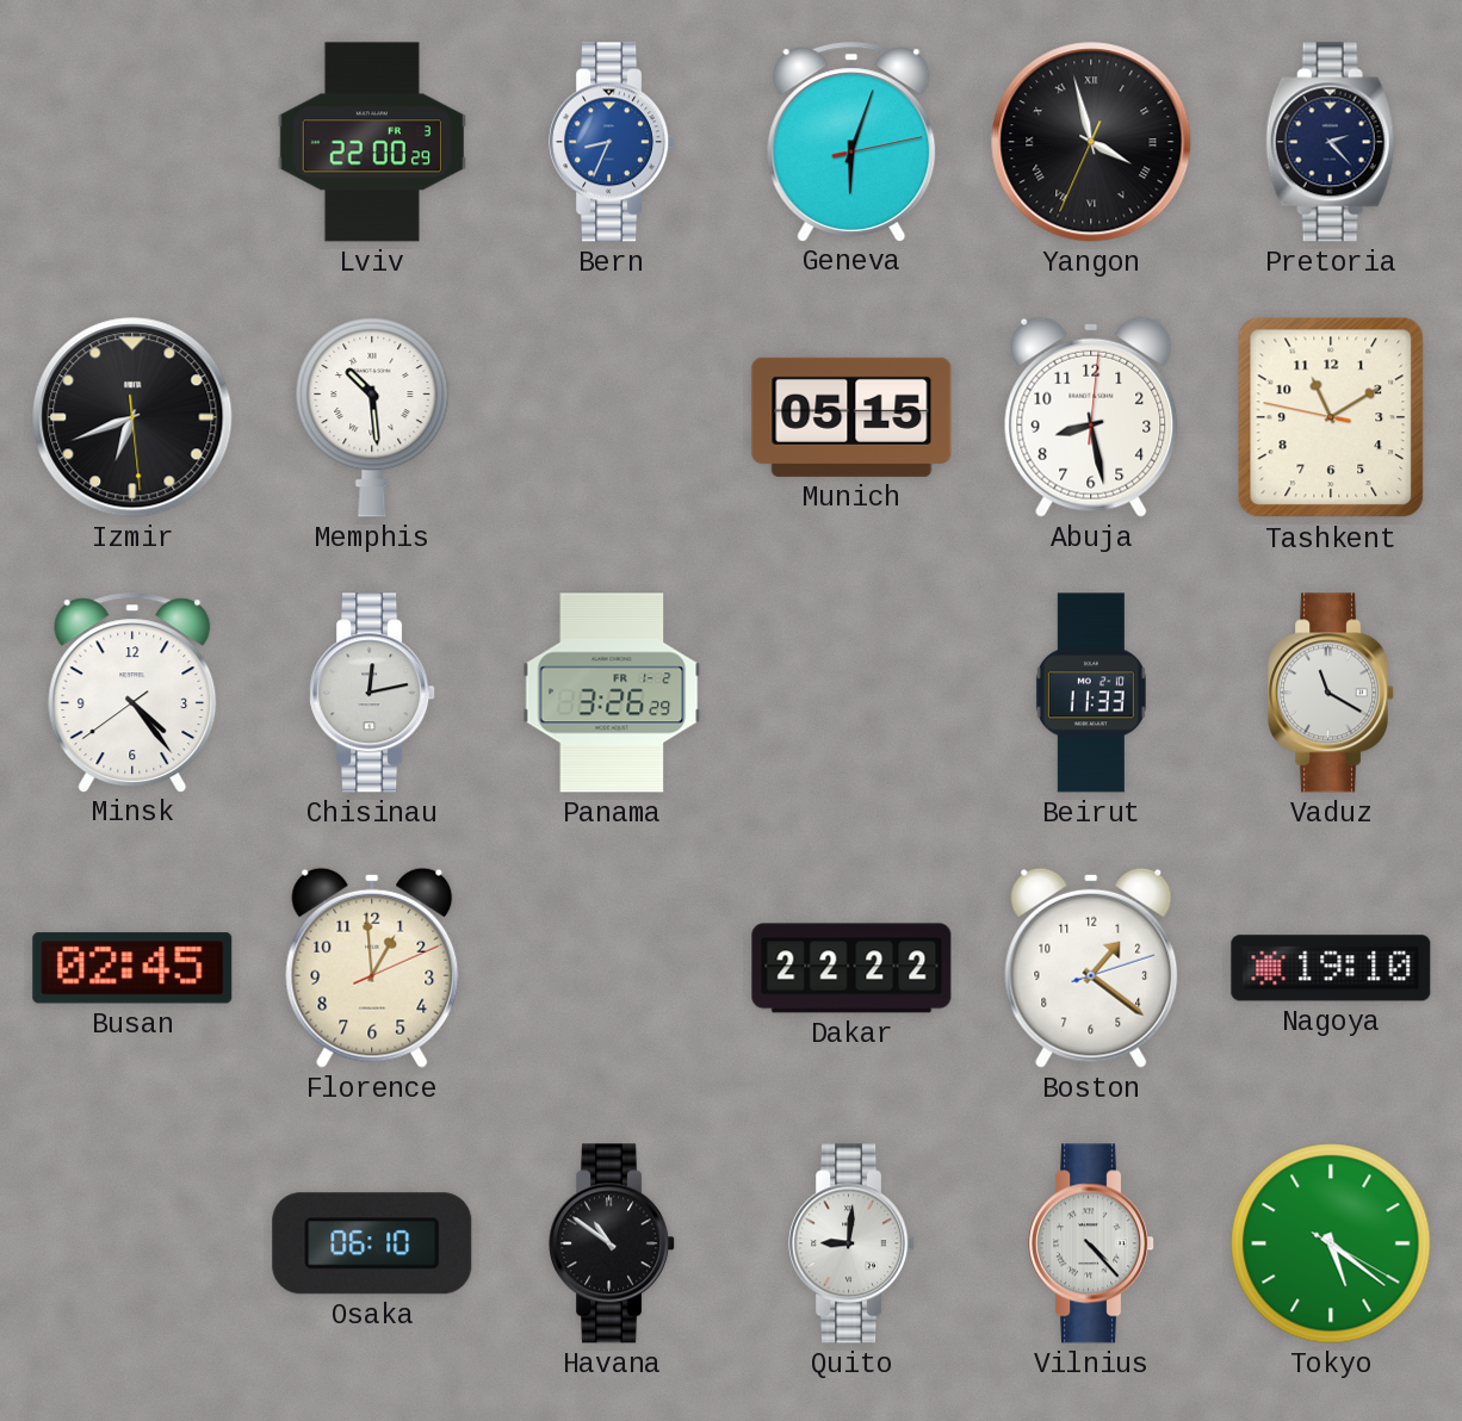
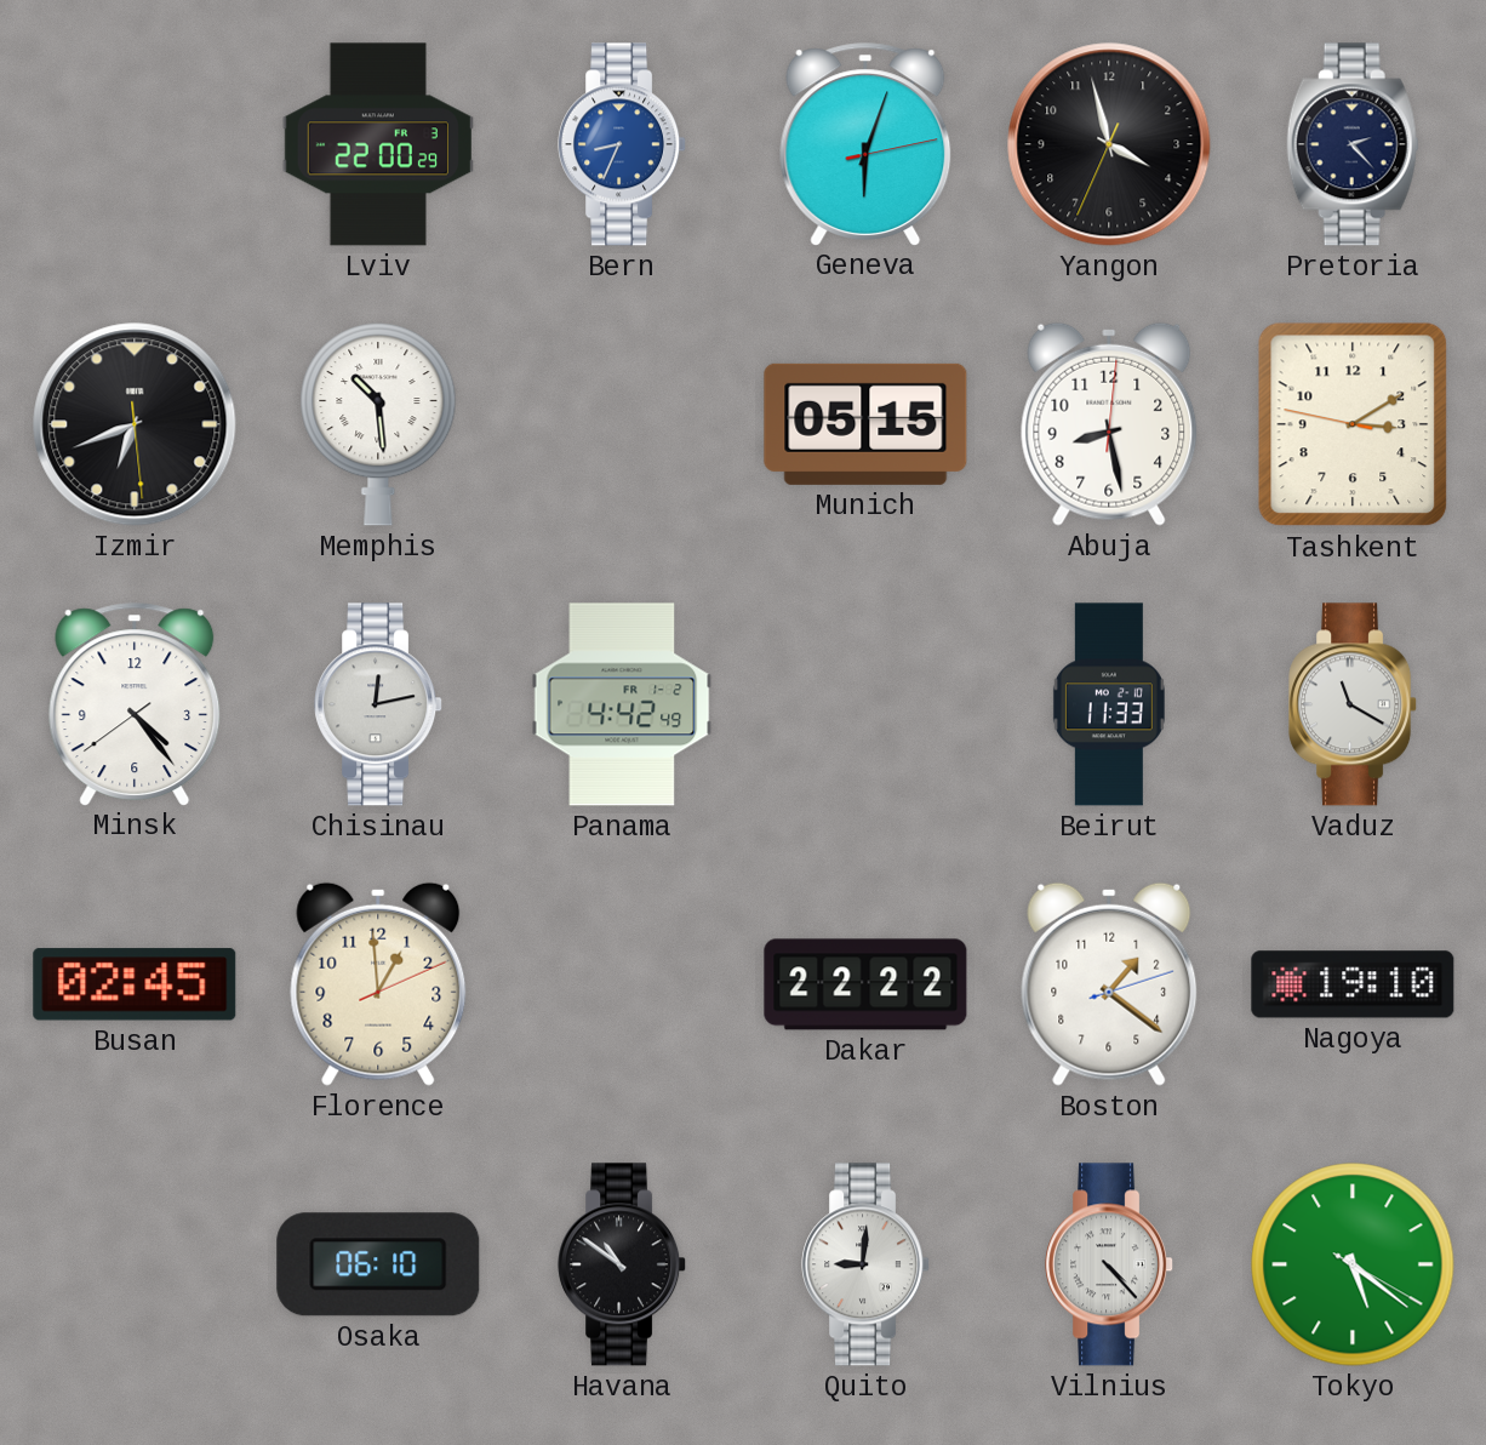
Yangon numerals: Roman -> Arabic
Tashkent: 11:09 -> 3:09
Panama: 3:26 -> 4:42
